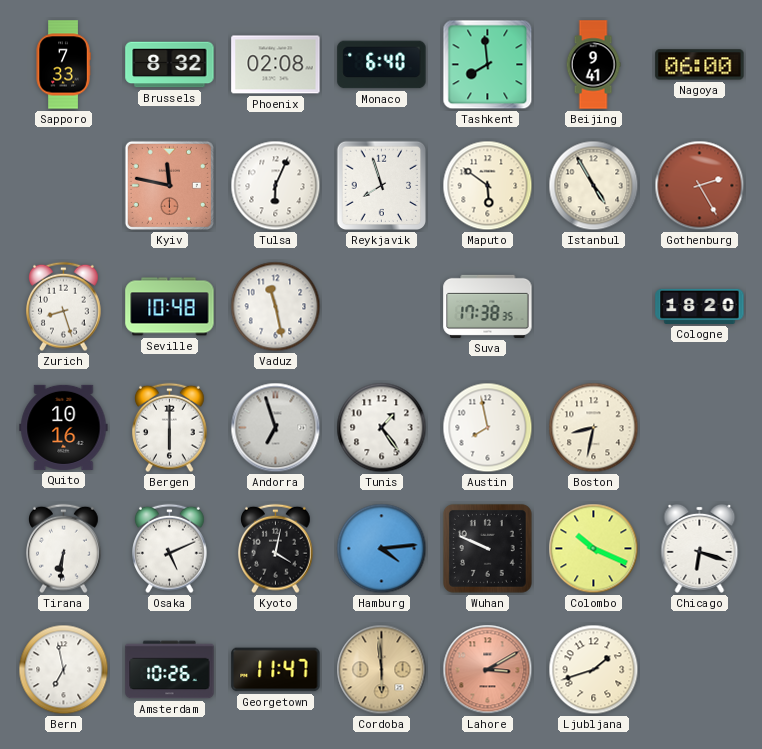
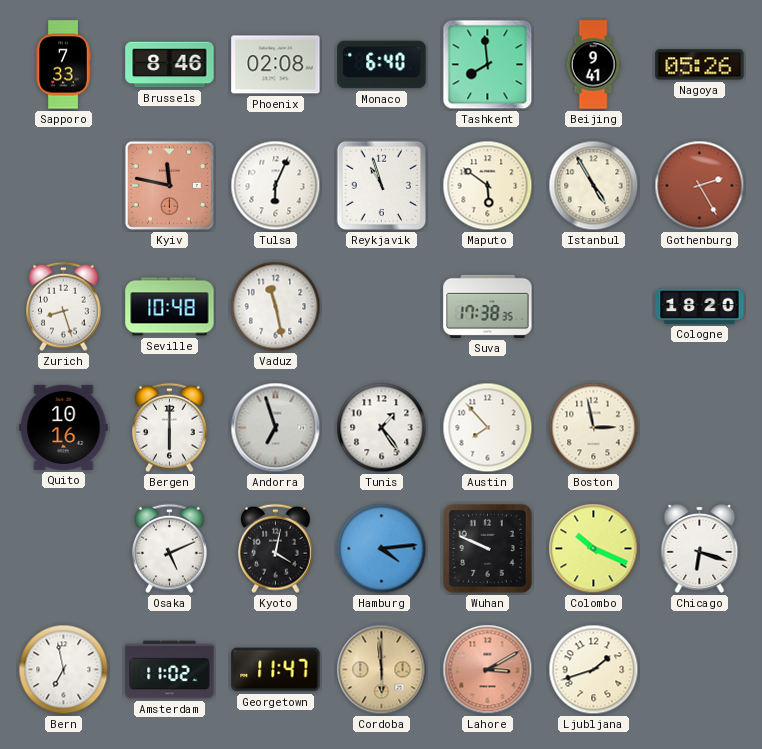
Brussels: 8:32 -> 8:46
Nagoya: 06:00 -> 05:26
Reykjavik: 7:57 -> 10:57
Austin: 7:58 -> 7:53
Boston: 8:32 -> 2:58
Tirana: 6:31 -> none
Amsterdam: 10:26 -> 11:02
